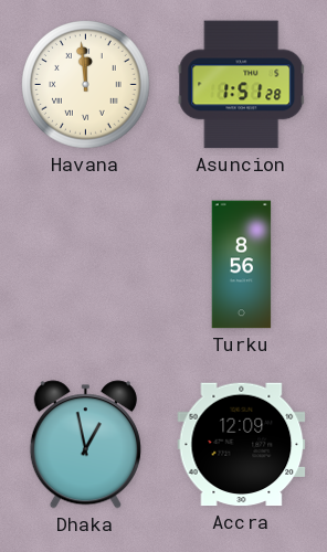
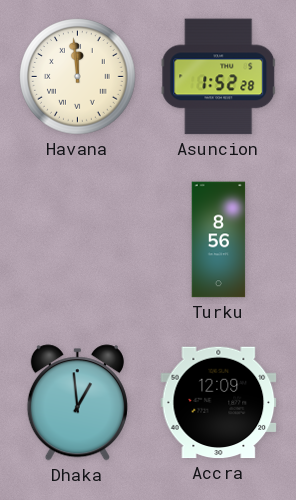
Asuncion: 1:51 -> 1:52
Dhaka: 12:58 -> 12:59
